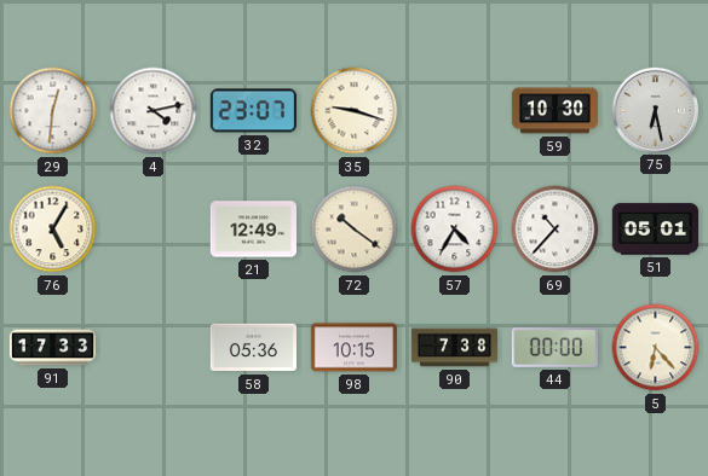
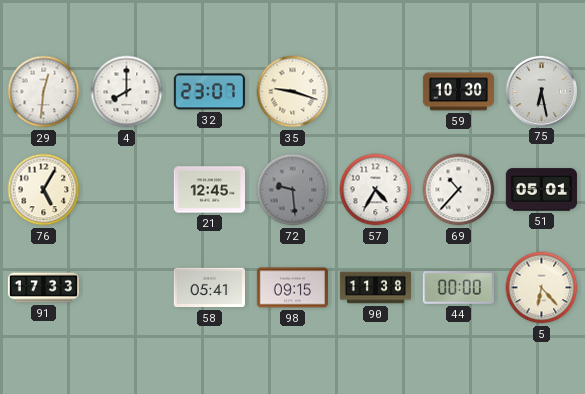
4: 4:13 -> 8:00
21: 12:49 -> 12:45
72: 10:21 -> 9:29
72 dial: cream -> grey
58: 05:36 -> 05:41
98: 10:15 -> 09:15
90: 7:38 -> 11:38
